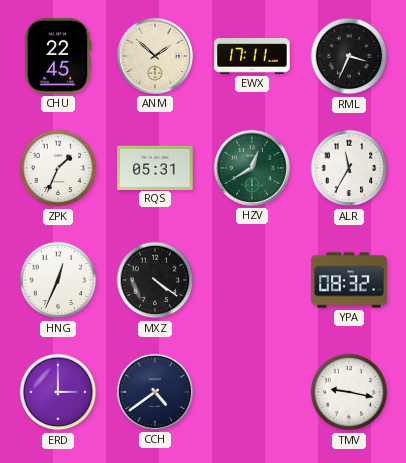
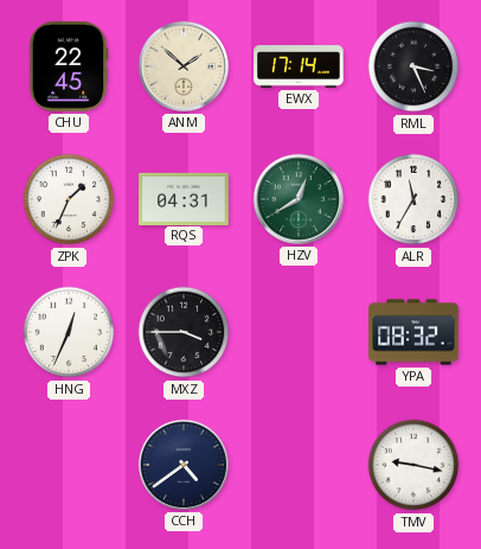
EWX: 17:11 -> 17:14
RML: 3:34 -> 3:26
RQS: 05:31 -> 04:31
MXZ: 4:21 -> 3:45
ERD: 3:00 -> none
